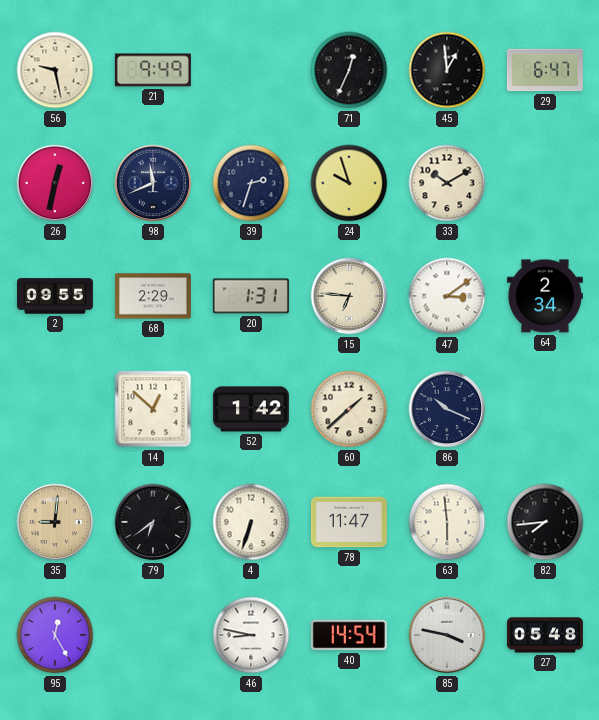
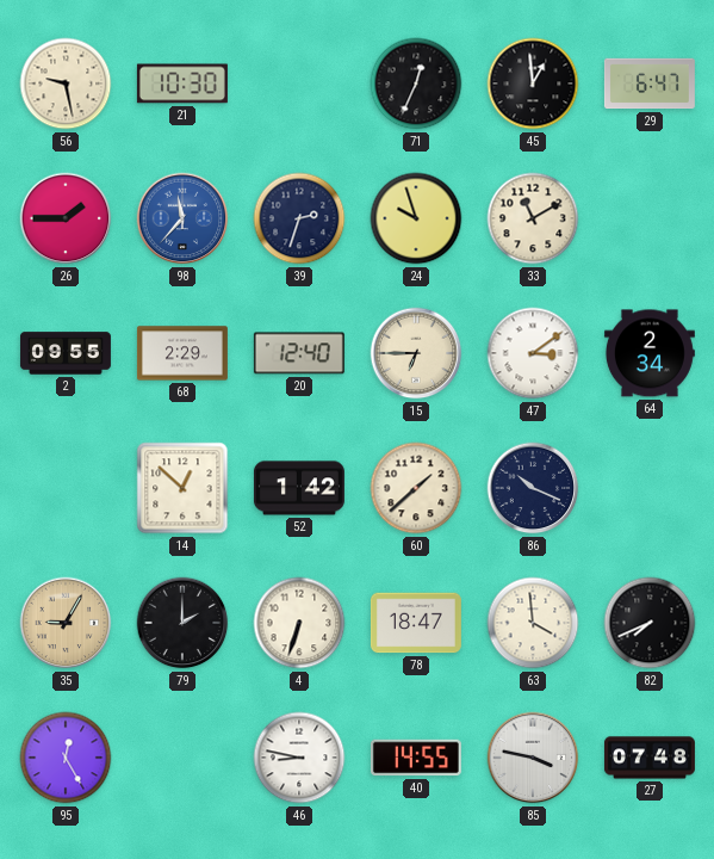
21: 9:49 -> 10:30
26: 12:32 -> 1:45
98: 11:41 -> 11:37
98 dial: navy -> blue
33: 10:10 -> 11:10
20: 1:31 -> 12:40
15: 6:46 -> 6:45
35: 9:01 -> 9:05
79: 6:39 -> 2:00
78: 11:47 -> 18:47
63: 5:59 -> 3:59
82: 7:44 -> 7:41
40: 14:54 -> 14:55
27: 05:48 -> 07:48
